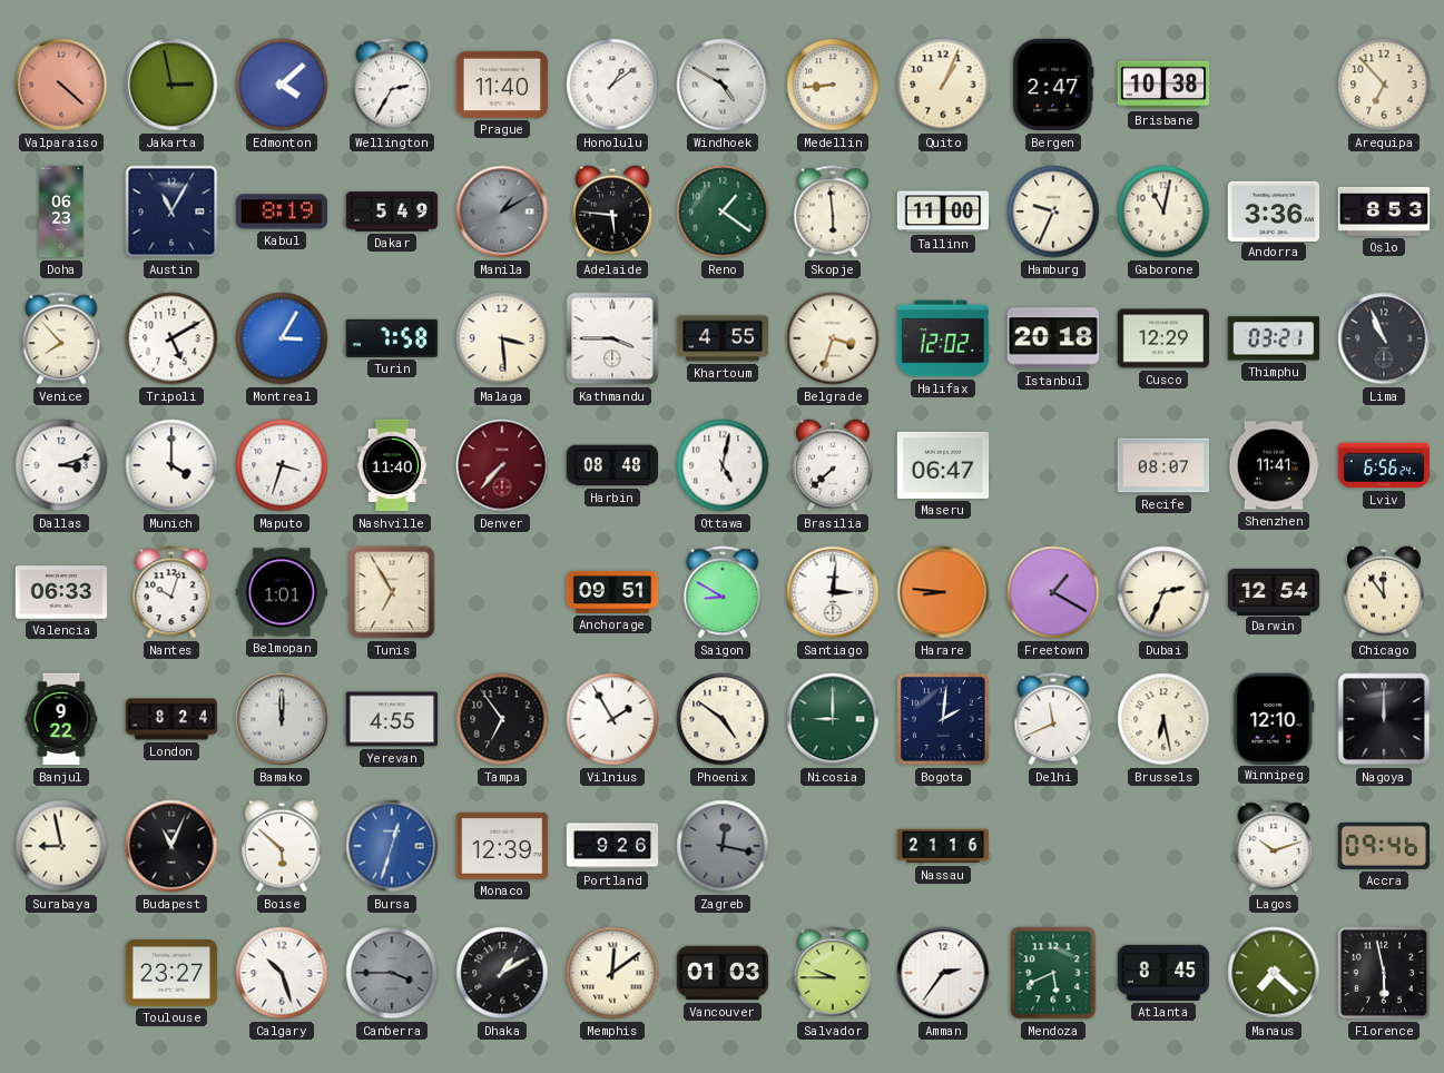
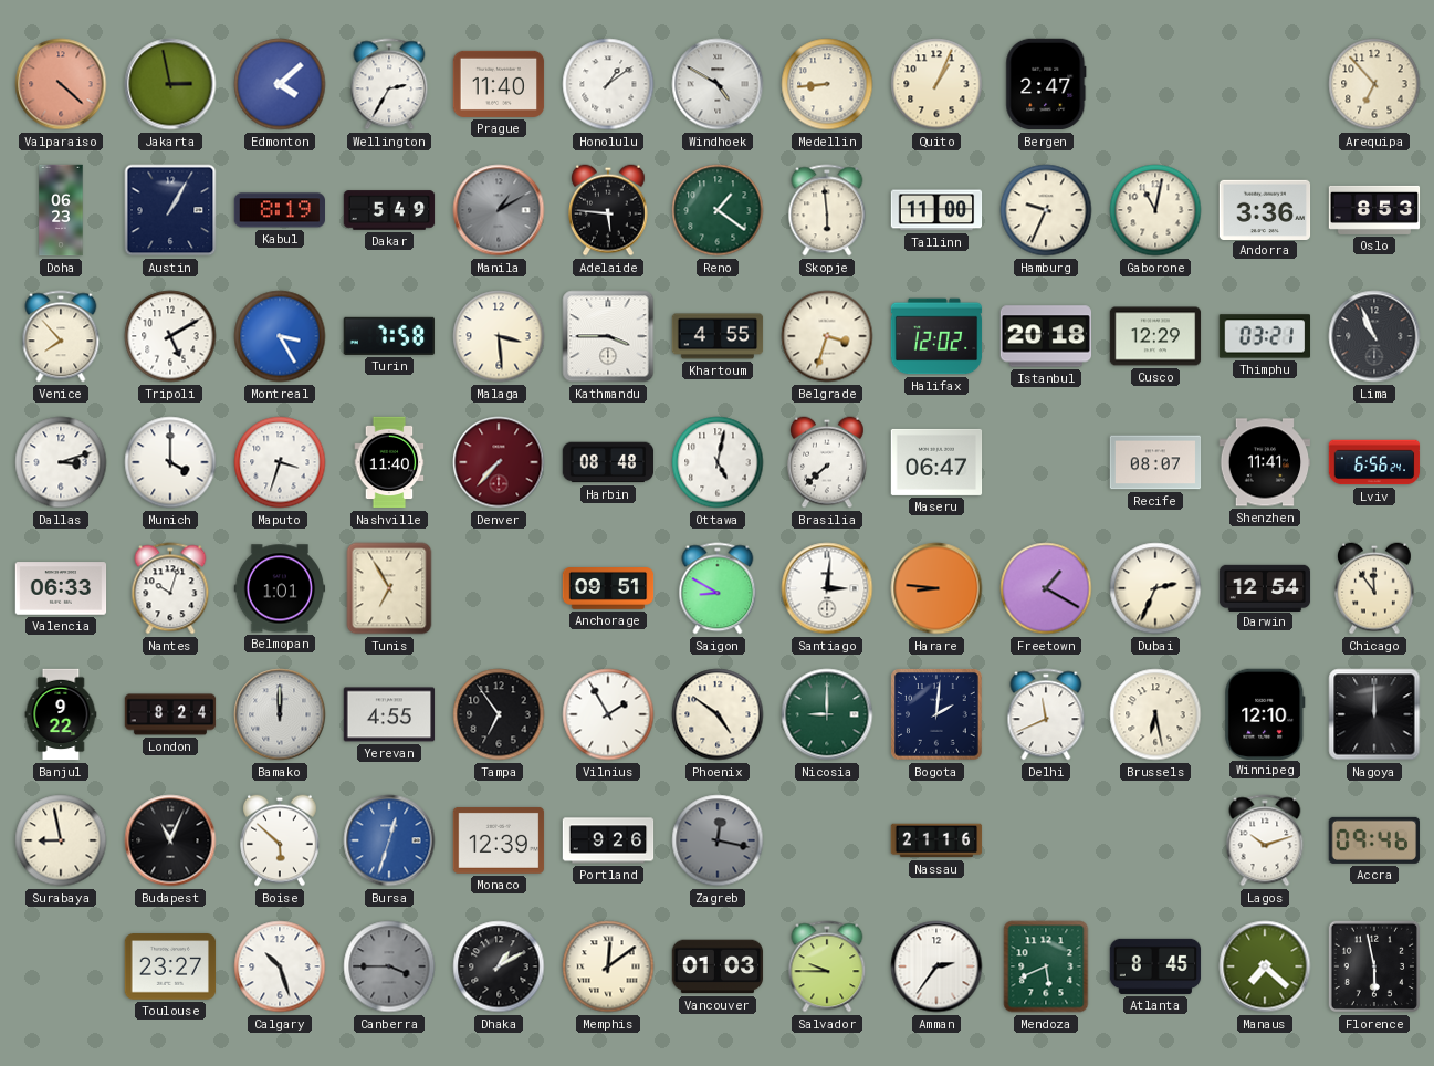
Brisbane: 10:38 -> none
Austin: 11:05 -> 1:05
Montreal: 3:05 -> 3:25
